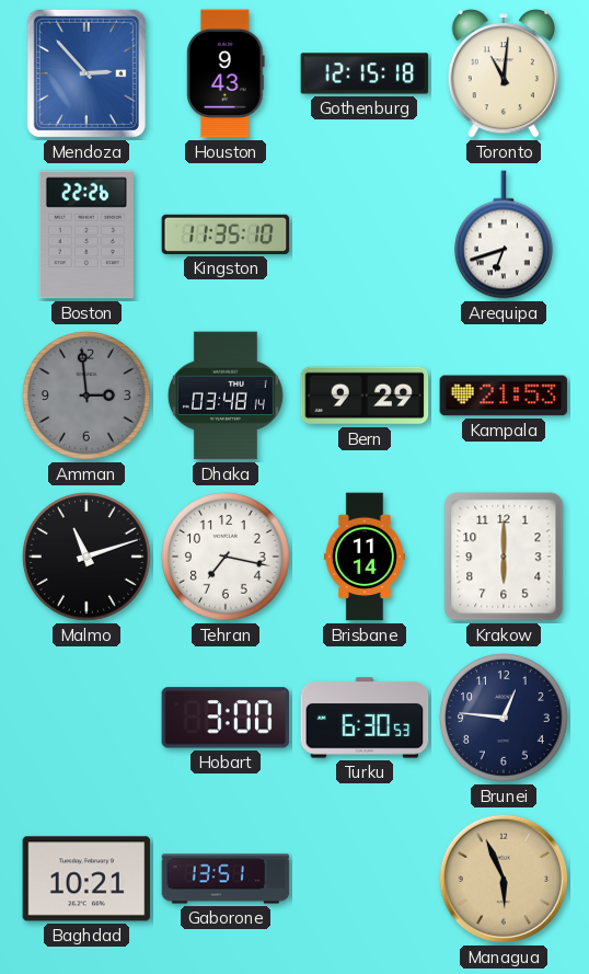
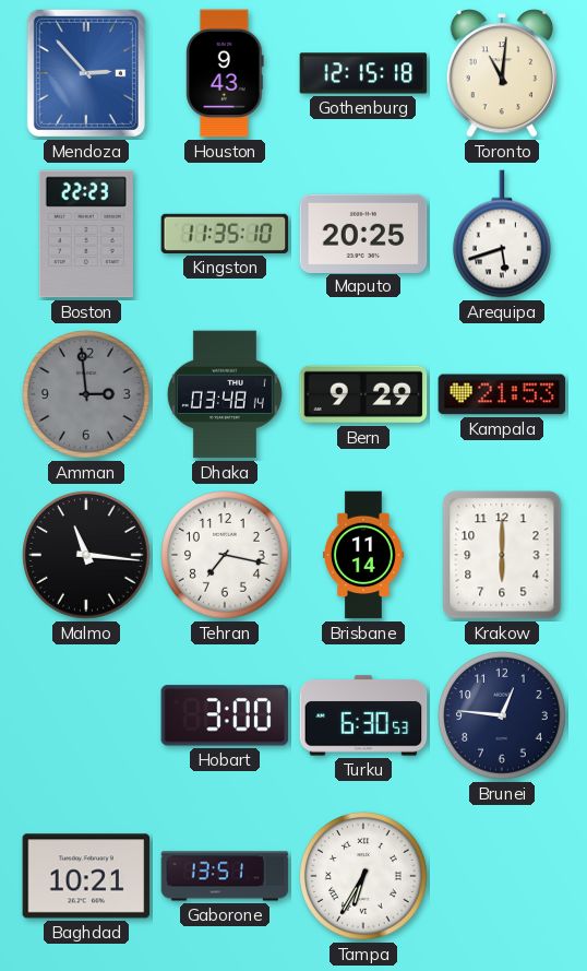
Boston: 22:26 -> 22:23
Maputo: none -> 20:25
Arequipa: 6:42 -> 5:42
Malmo: 11:12 -> 11:16
Tampa: none -> 6:35
Managua: 5:56 -> none
